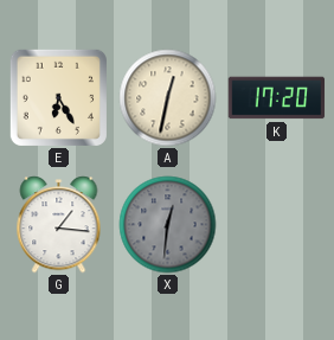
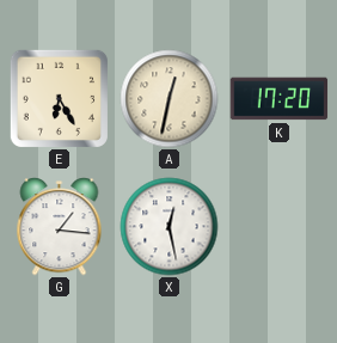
X: 12:31 -> 12:28
X dial: grey -> white
